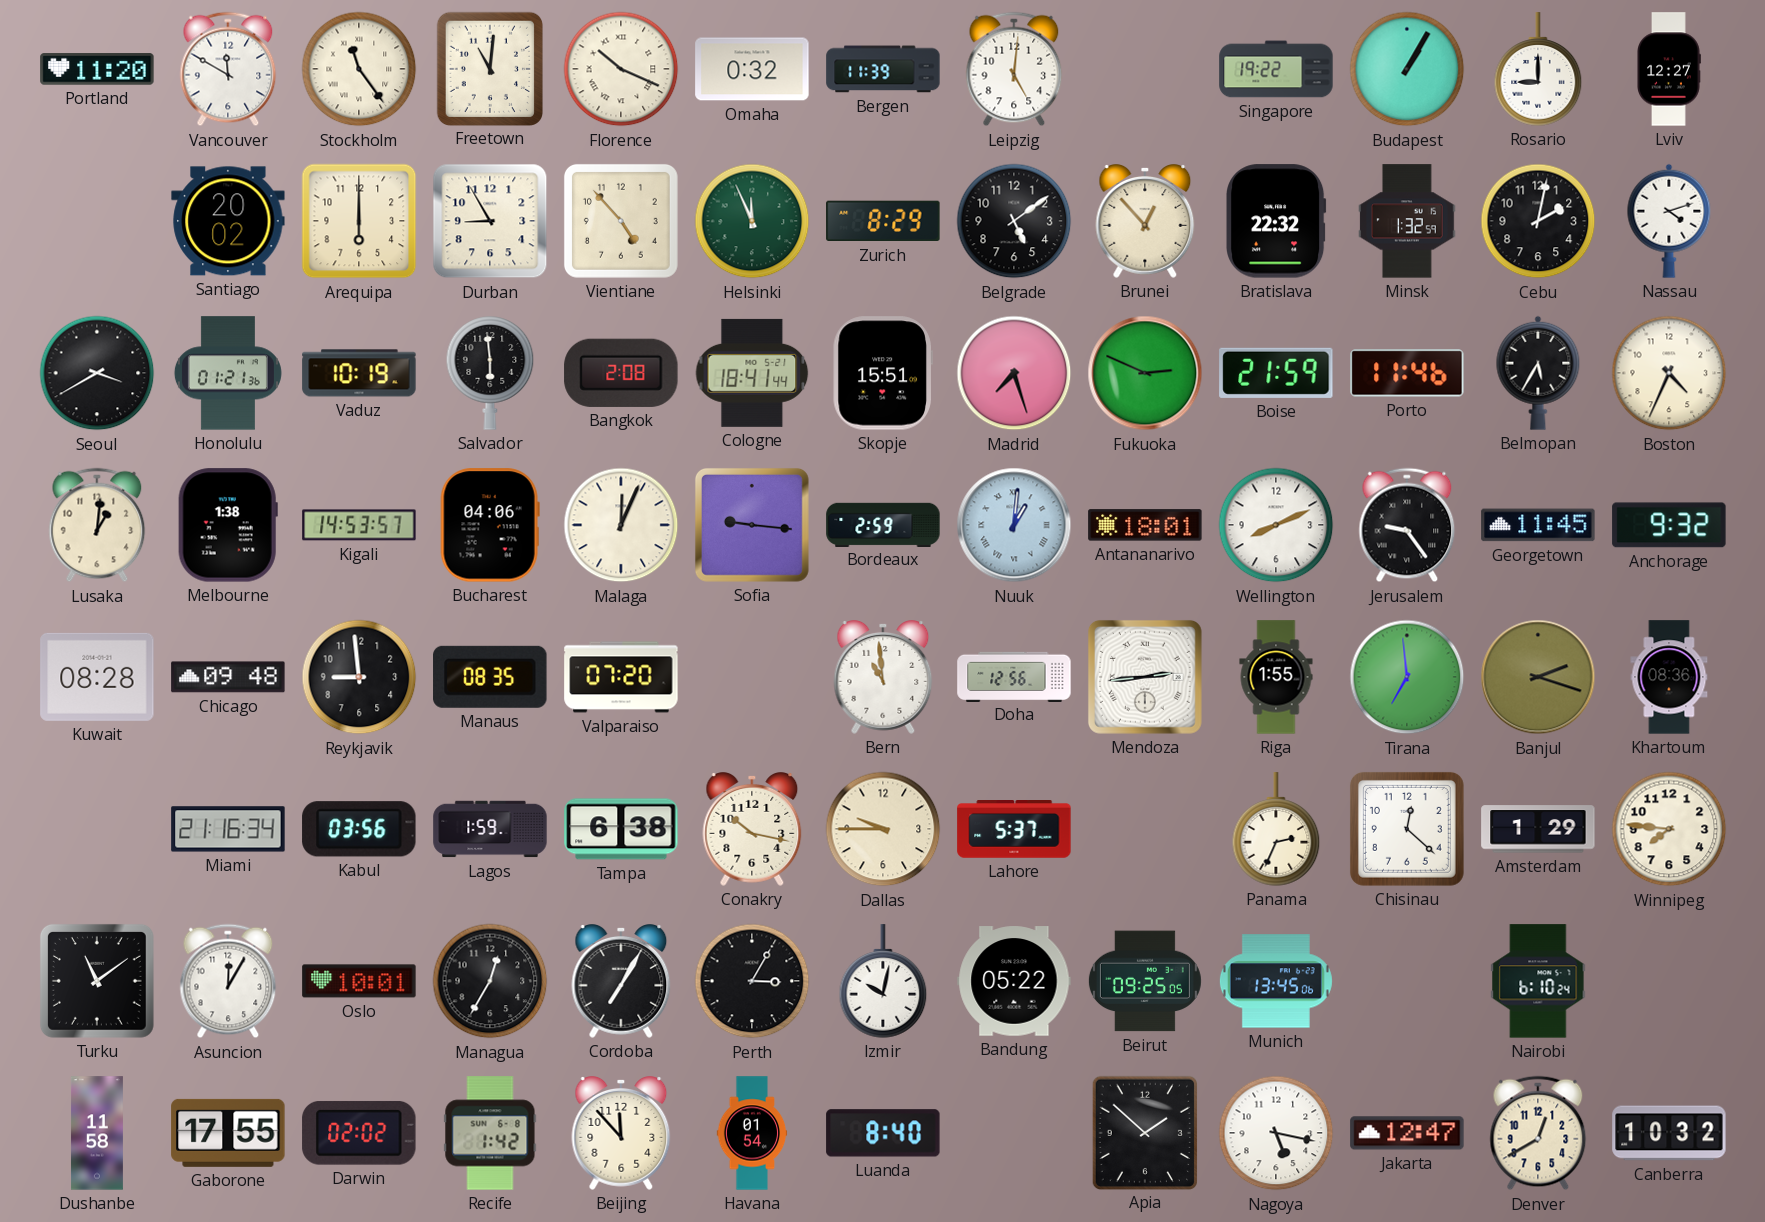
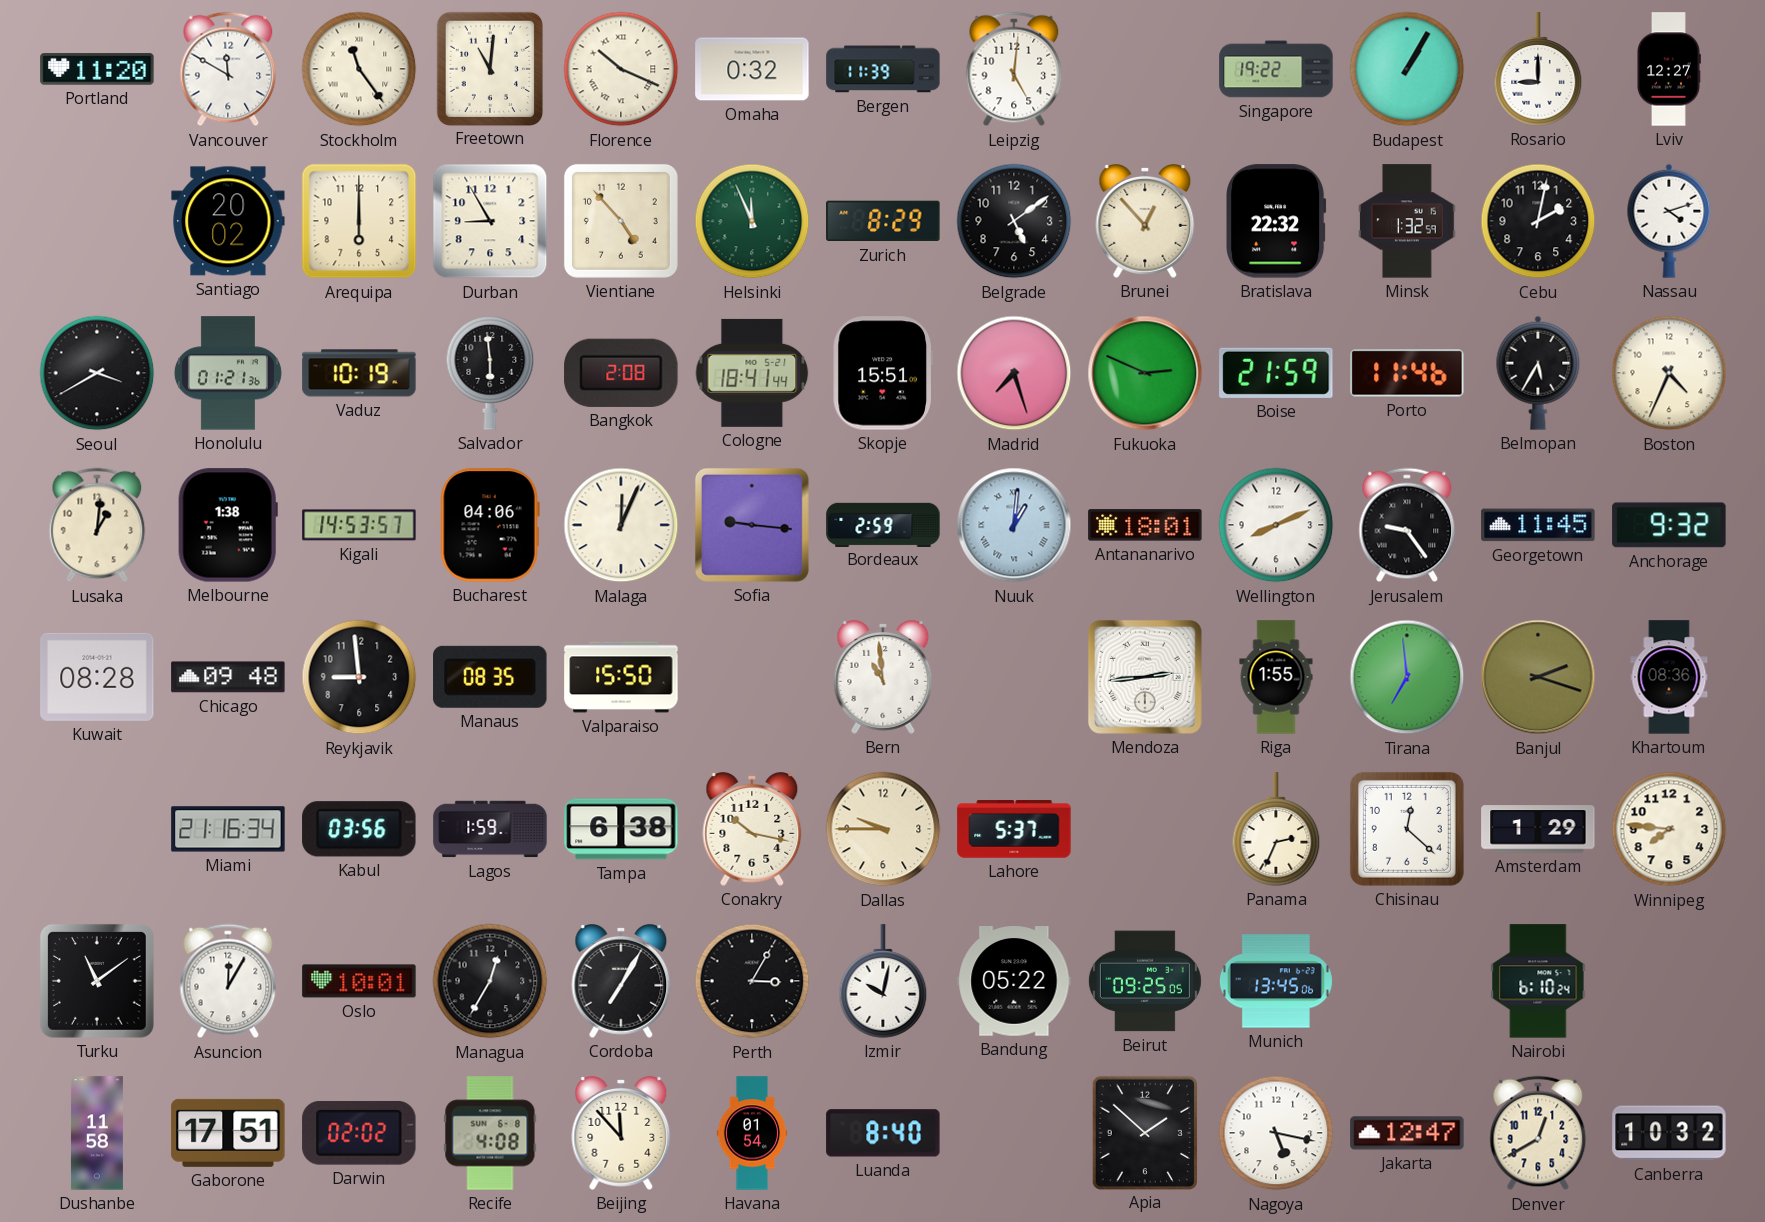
Valparaiso: 07:20 -> 15:50
Doha: 12:56 -> none
Gaborone: 17:55 -> 17:51
Recife: 1:42 -> 4:08
